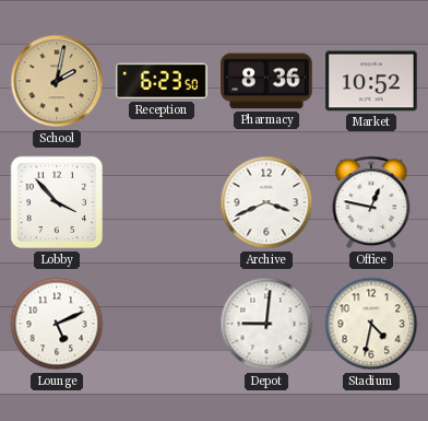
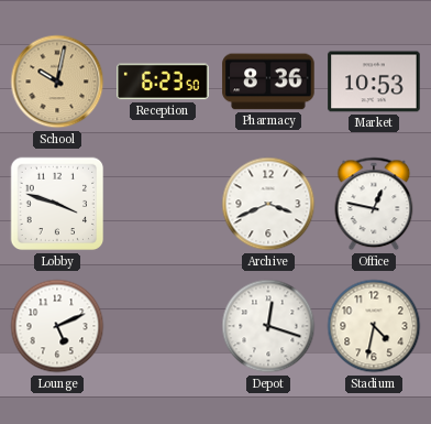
School: 2:02 -> 10:02
Market: 10:52 -> 10:53
Lobby: 3:53 -> 3:48
Depot: 9:01 -> 12:18
